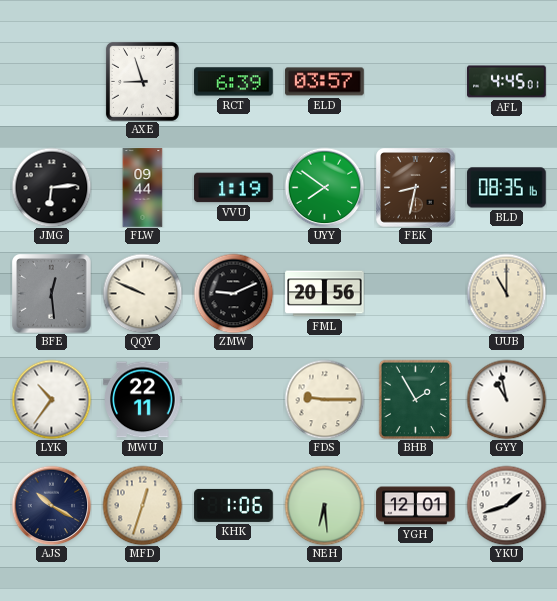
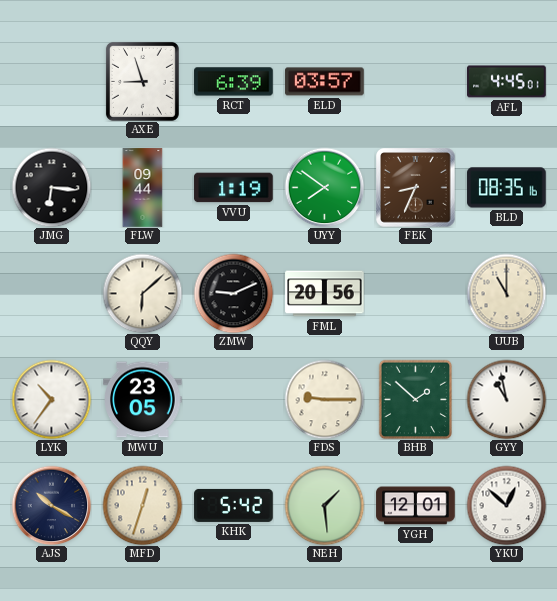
JMG: 6:14 -> 6:16
FEK: 8:32 -> 8:34
BFE: 12:29 -> none
QQY: 9:49 -> 6:08
MWU: 22:11 -> 23:05
BHB: 1:55 -> 1:52
KHK: 1:06 -> 5:42
NEH: 6:29 -> 1:29
YKU: 1:42 -> 12:52
